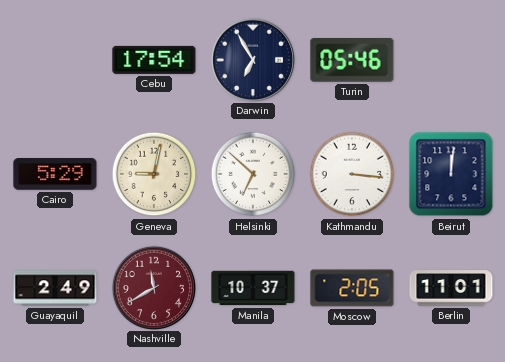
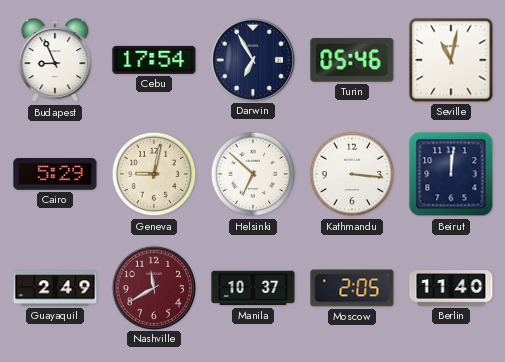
Budapest: none -> 8:56
Seville: none -> 11:02
Berlin: 11:01 -> 11:40
